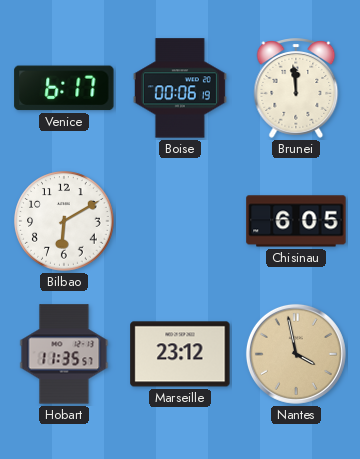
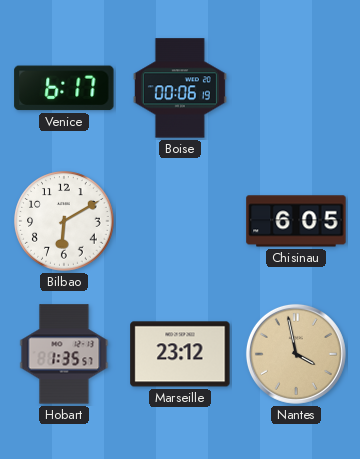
Brunei: 11:59 -> none
Hobart: 11:35 -> 1:35
